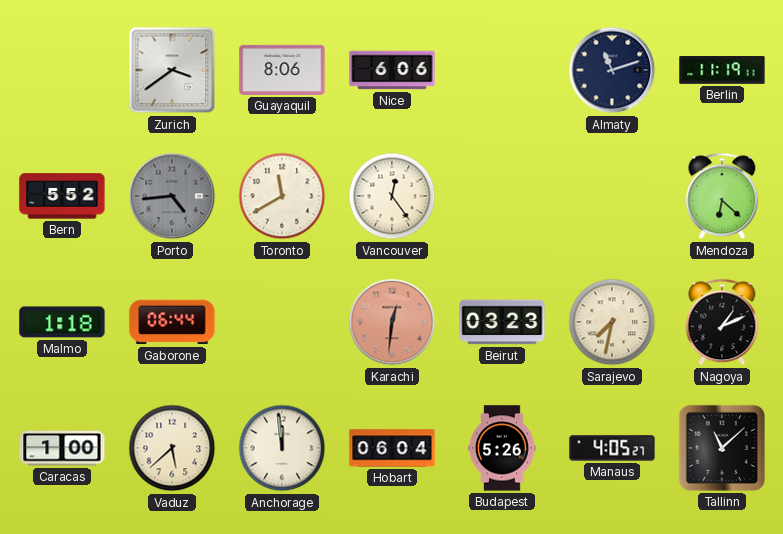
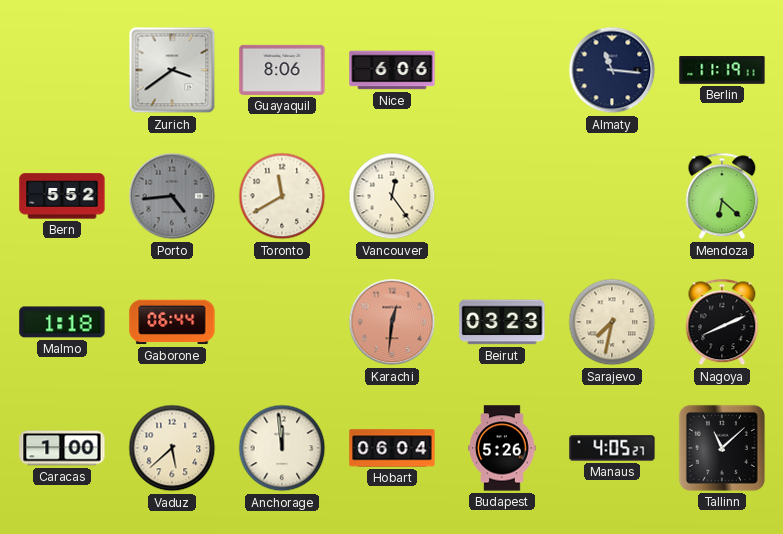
Almaty: 11:12 -> 11:16
Nagoya: 1:11 -> 8:11
